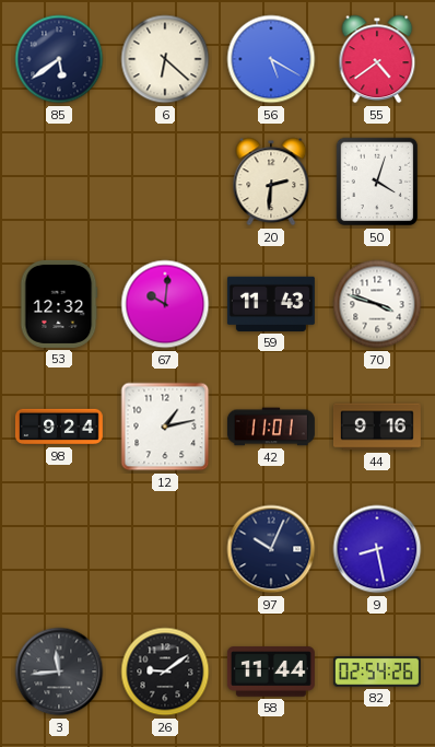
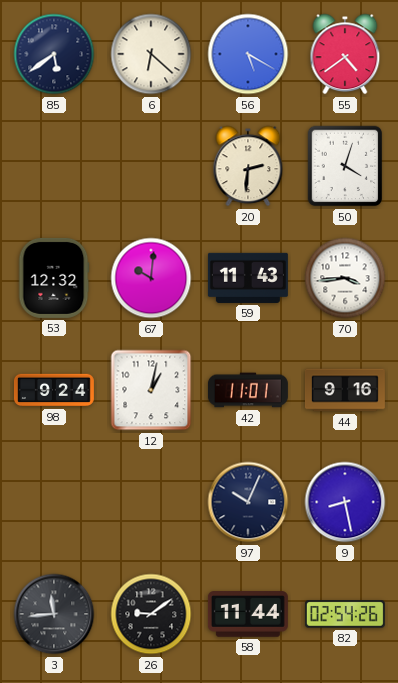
70: 3:48 -> 3:44
12: 1:13 -> 1:02
